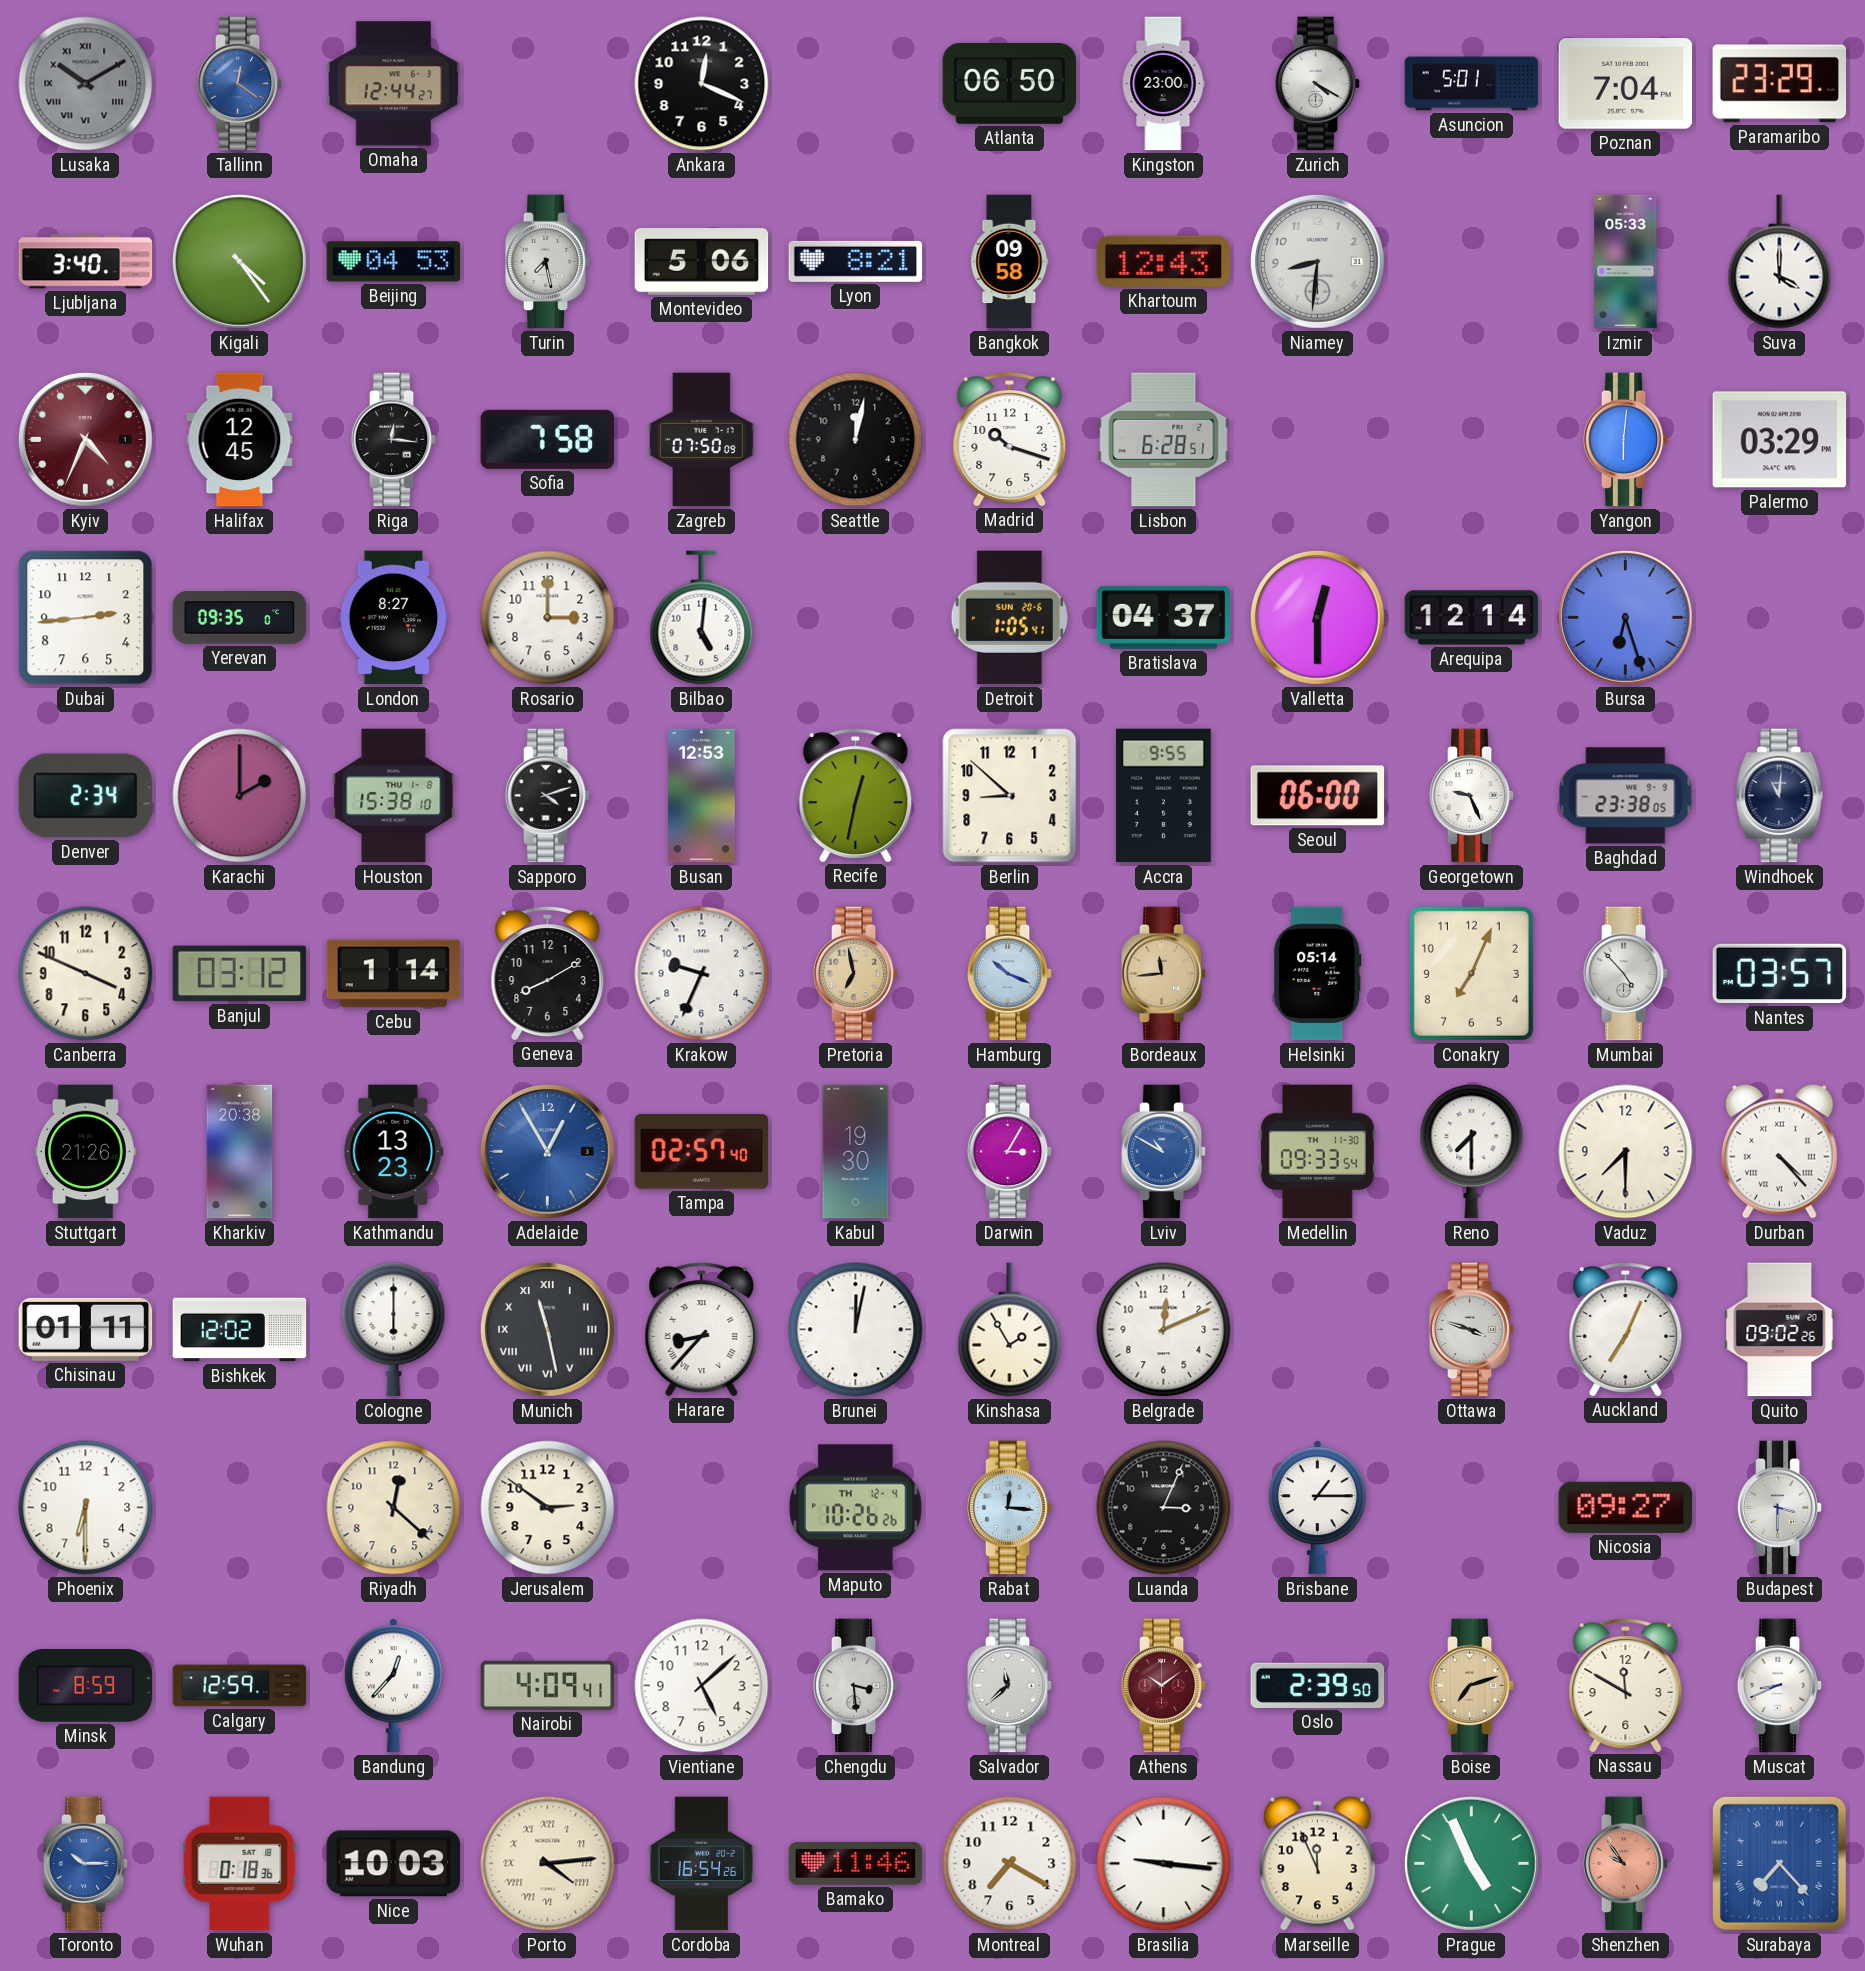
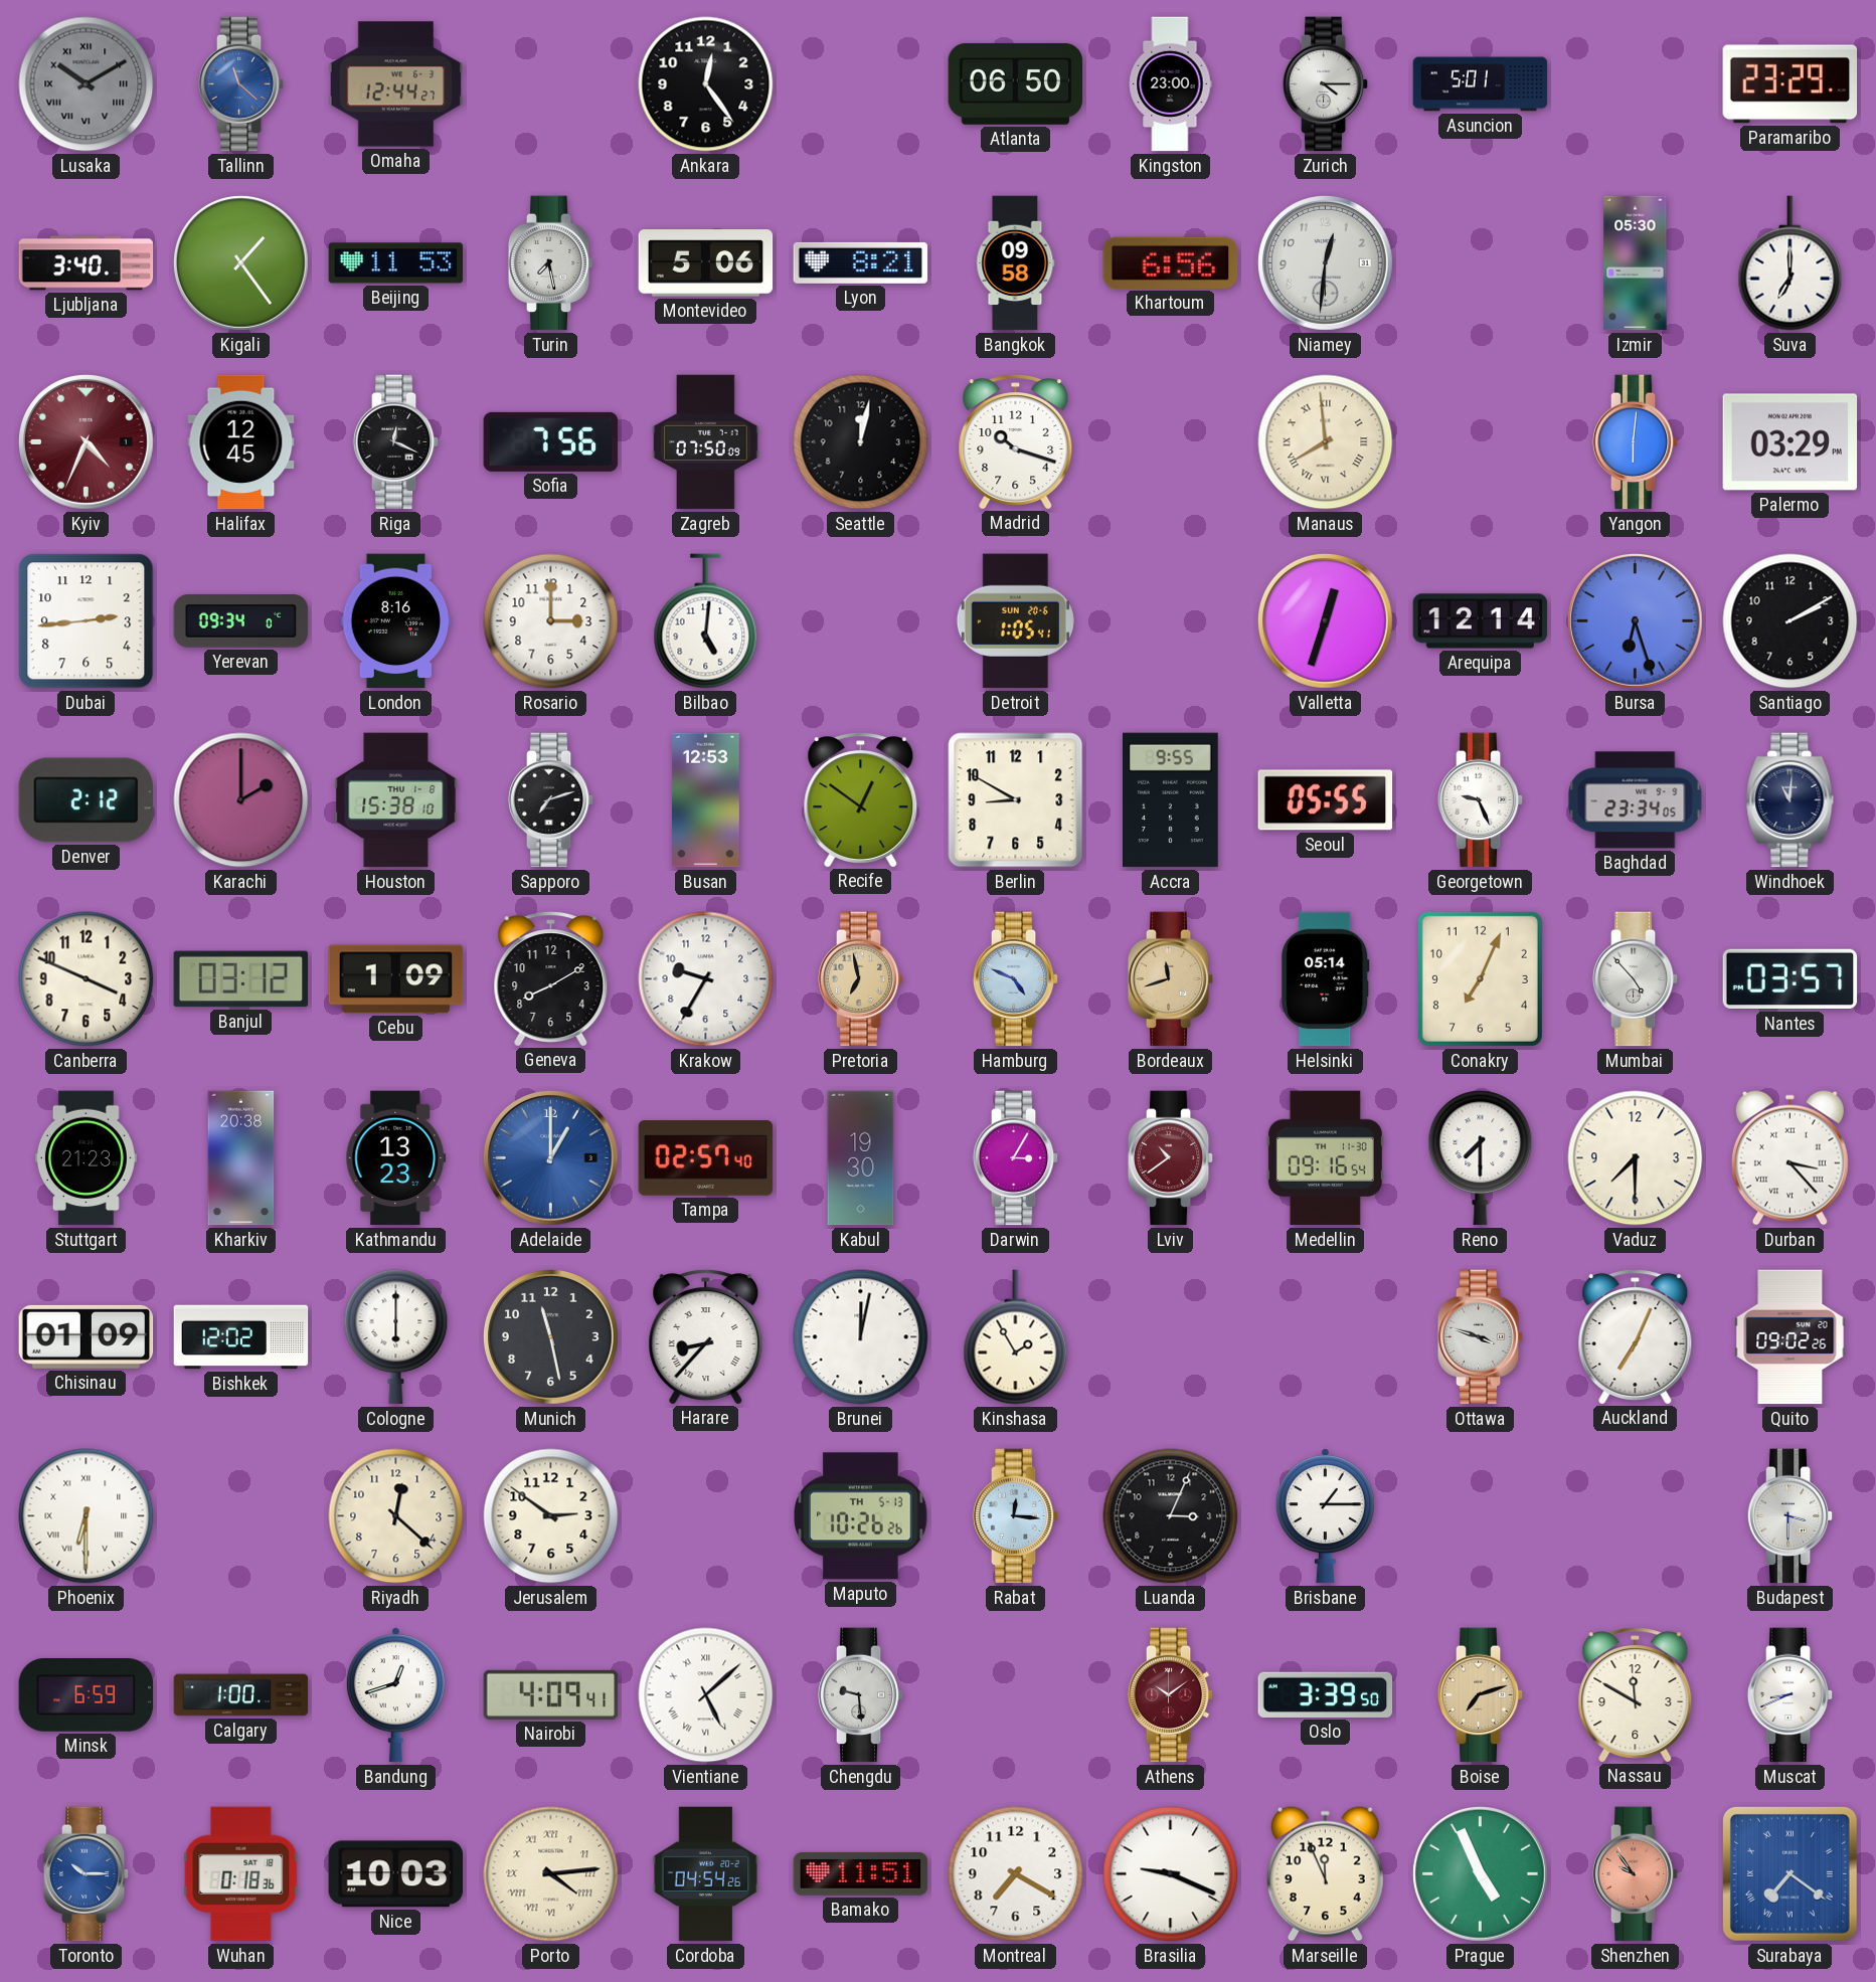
Tallinn: 12:21 -> 11:22
Ankara: 12:19 -> 12:24
Zurich: 4:20 -> 4:15
Poznan: 7:04 -> none
Kigali: 4:24 -> 1:24
Beijing: 04:53 -> 11:53
Khartoum: 12:43 -> 6:56
Niamey: 8:31 -> 12:31
Izmir: 05:33 -> 05:30
Suva: 4:00 -> 7:00
Riga: 12:16 -> 12:19
Sofia: 7:58 -> 7:56
Lisbon: 6:28 -> none
Manaus: none -> 7:59
Yerevan: 09:35 -> 09:34
London: 8:27 -> 8:16
Bratislava: 04:37 -> none
Valletta: 12:30 -> 12:33
Santiago: none -> 2:10
Denver: 2:34 -> 2:12
Sapporo: 4:12 -> 7:12
Recife: 12:32 -> 12:51
Berlin: 8:52 -> 8:50
Seoul: 06:00 -> 05:55
Baghdad: 23:38 -> 23:34
Cebu: 1:14 -> 1:09
Krakow: 9:34 -> 9:35
Hamburg: 10:19 -> 4:49
Bordeaux: 11:44 -> 11:42
Stuttgart: 21:26 -> 21:23
Adelaide: 12:55 -> 1:00
Lviv: 10:50 -> 10:39
Lviv dial: blue -> burgundy
Medellin: 09:33 -> 09:16
Durban: 4:23 -> 3:23
Chisinau: 01:11 -> 01:09
Munich numerals: Roman -> Arabic
Belgrade: 12:11 -> none
Phoenix numerals: Arabic -> Roman
Maputo date: TH 12-4 -> TH 5-13
Nicosia: 09:27 -> none
Minsk: 8:59 -> 6:59
Calgary: 12:59 -> 1:00
Bandung: 12:37 -> 12:42
Vientiane numerals: Arabic -> Roman
Chengdu: 3:29 -> 9:29
Salvador: 11:38 -> none
Oslo: 2:39 -> 3:39
Cordoba: 16:54 -> 04:54
Bamako: 11:46 -> 11:51
Brasilia: 9:16 -> 9:19
Surabaya: 7:23 -> 7:21
